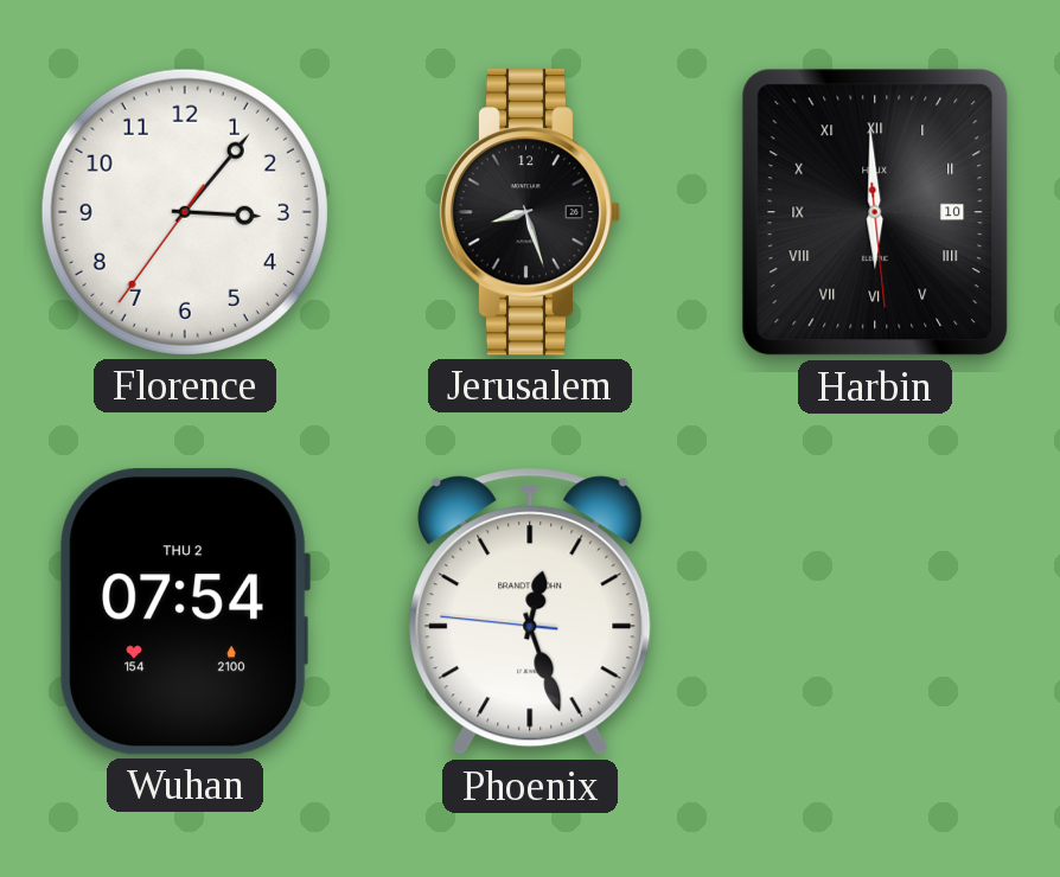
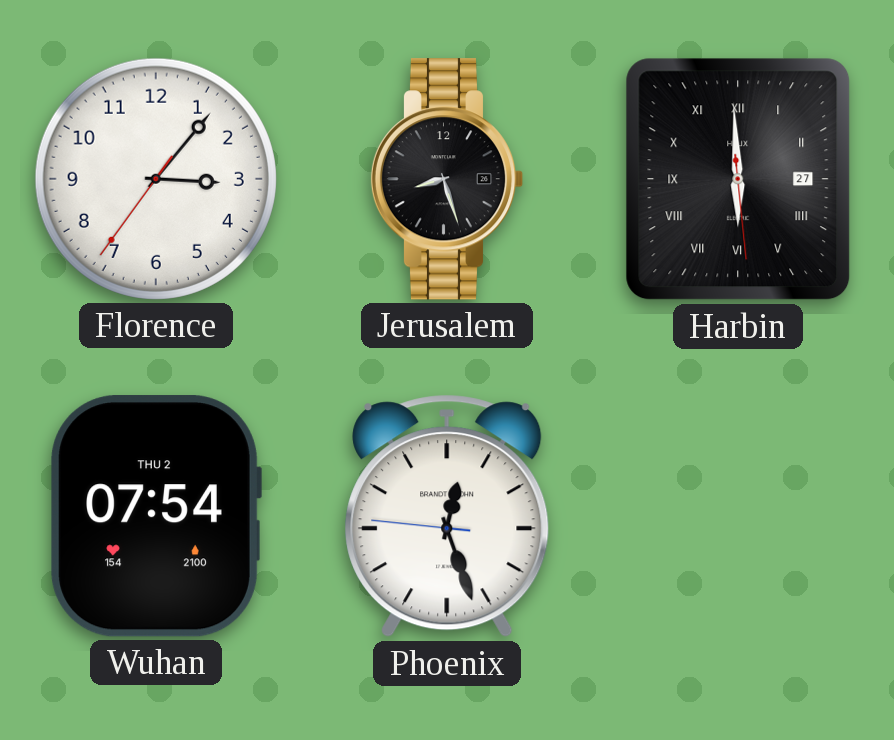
Harbin date: 10 -> 27
